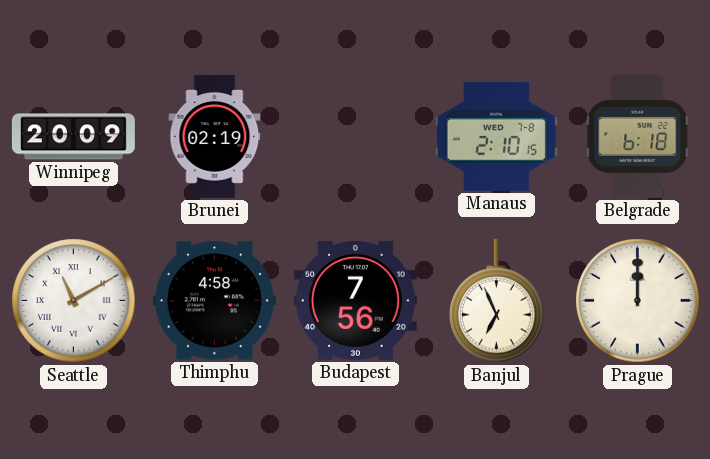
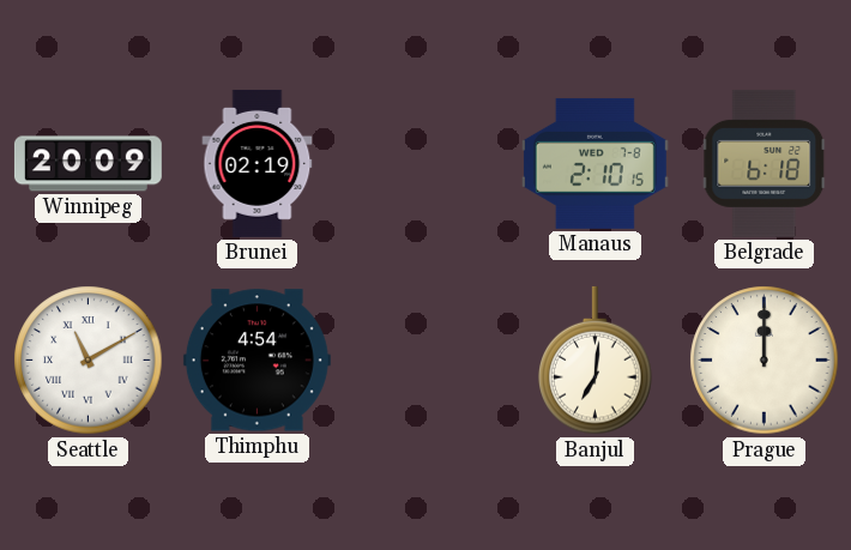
Thimphu: 4:58 -> 4:54
Budapest: 7:56 -> none
Banjul: 6:56 -> 7:01
